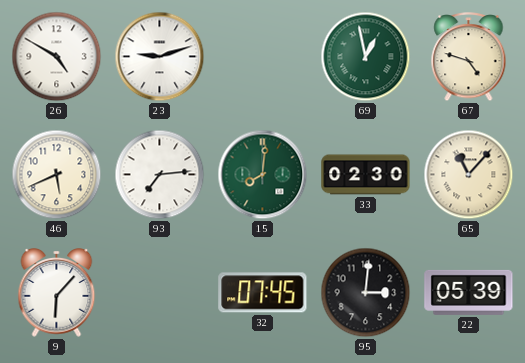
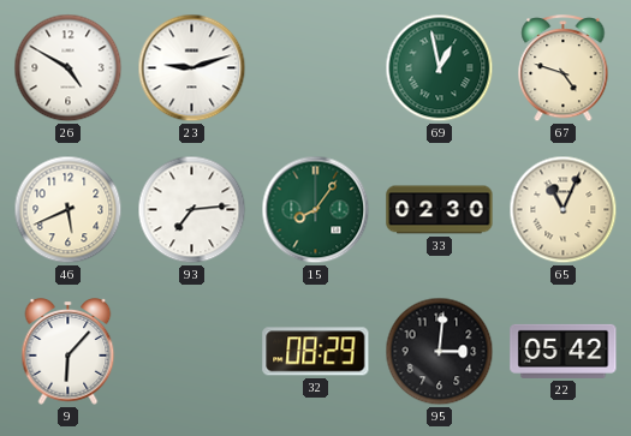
15: 8:01 -> 8:06
65: 11:07 -> 11:04
32: 07:45 -> 08:29
22: 05:39 -> 05:42
